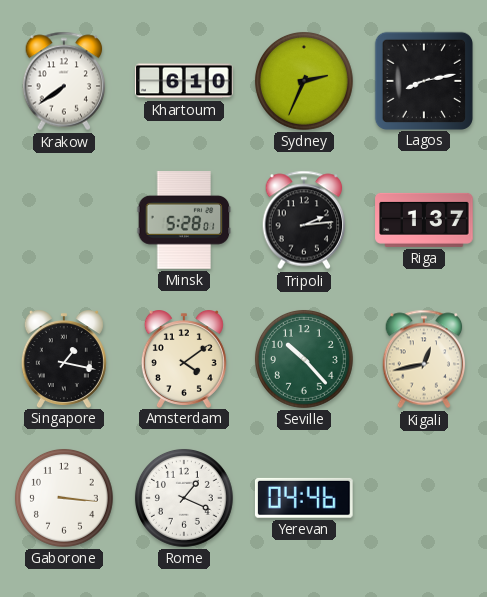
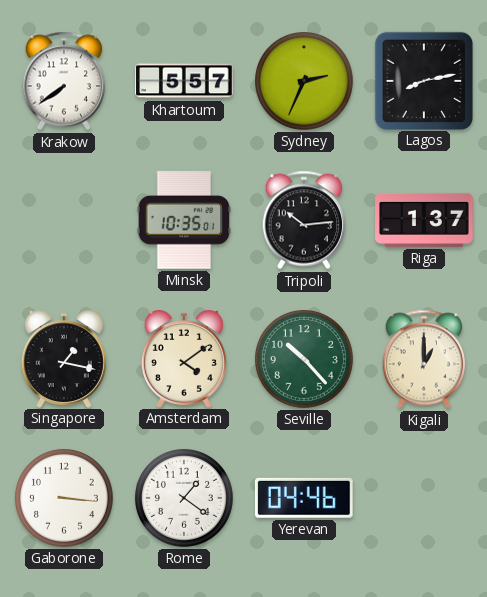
Khartoum: 6:10 -> 5:57
Minsk: 5:28 -> 10:35
Tripoli: 2:14 -> 10:14
Kigali: 12:43 -> 1:00
Rome: 1:19 -> 1:21
